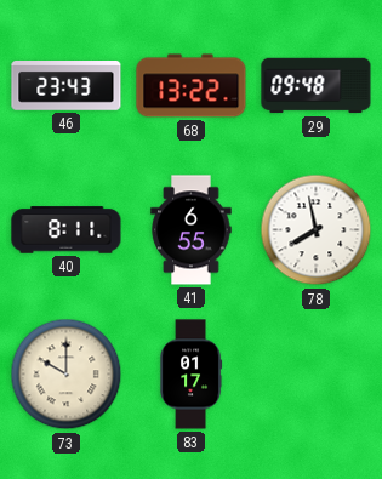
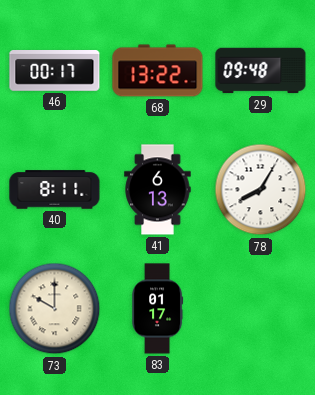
46: 23:43 -> 00:17
41: 6:55 -> 6:13
78: 7:58 -> 8:05
